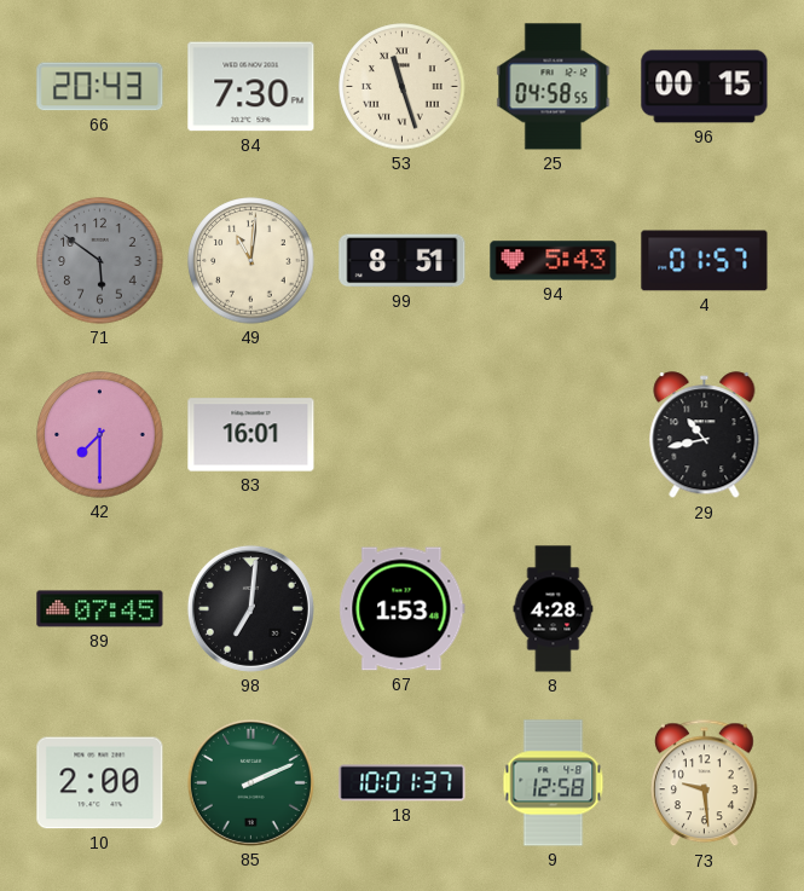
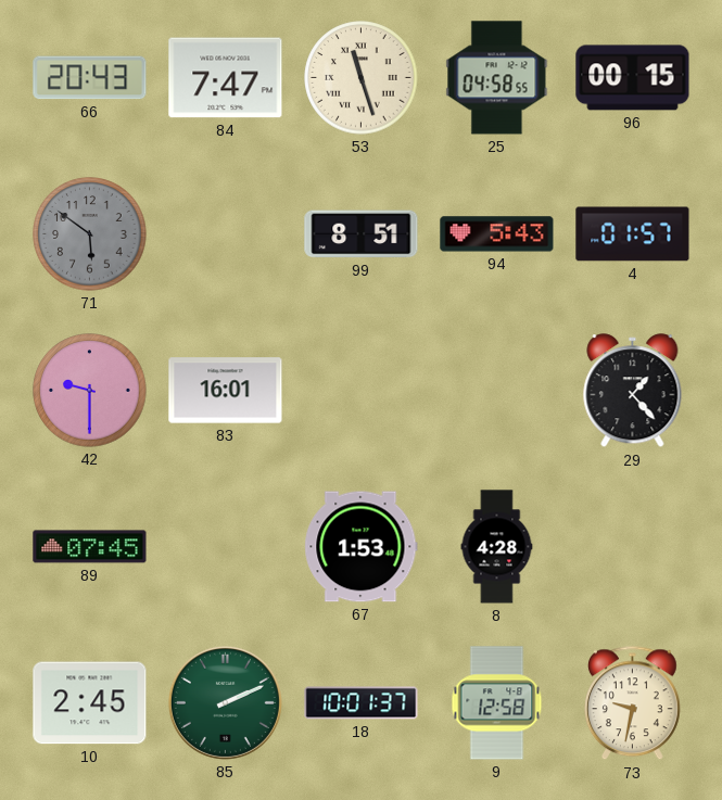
84: 7:30 -> 7:47
49: 11:01 -> none
42: 7:30 -> 9:30
29: 10:43 -> 1:23
98: 7:01 -> none
10: 2:00 -> 2:45
73: 9:29 -> 9:32
